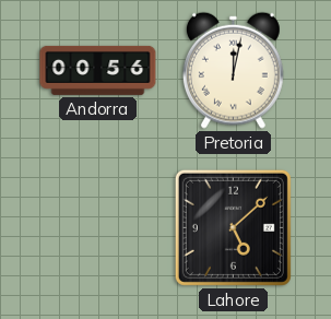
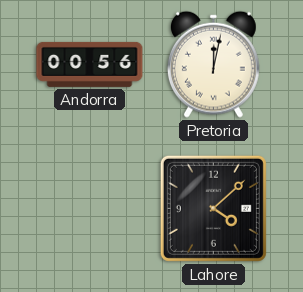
Lahore: 5:08 -> 4:08
